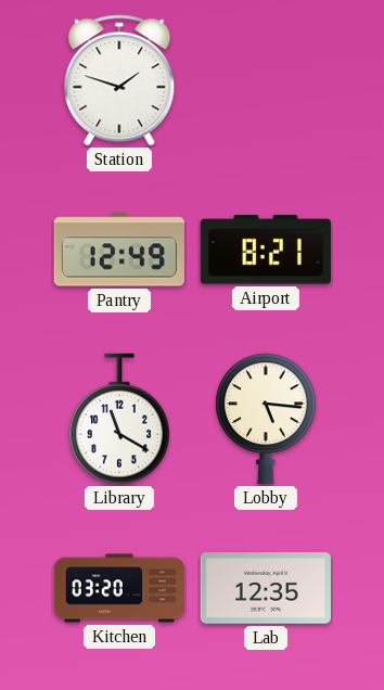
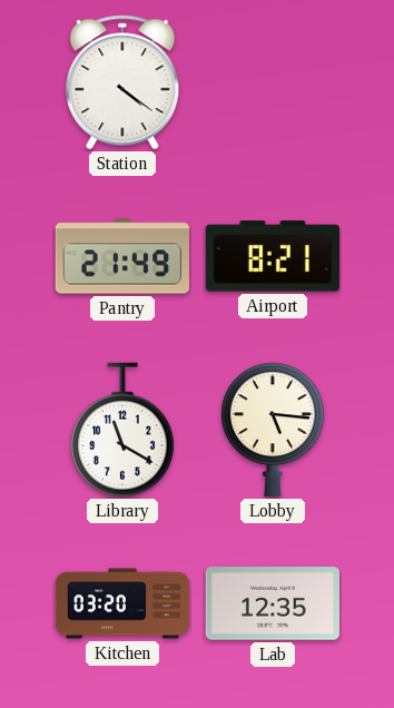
Station: 1:48 -> 4:21
Pantry: 12:49 -> 21:49
